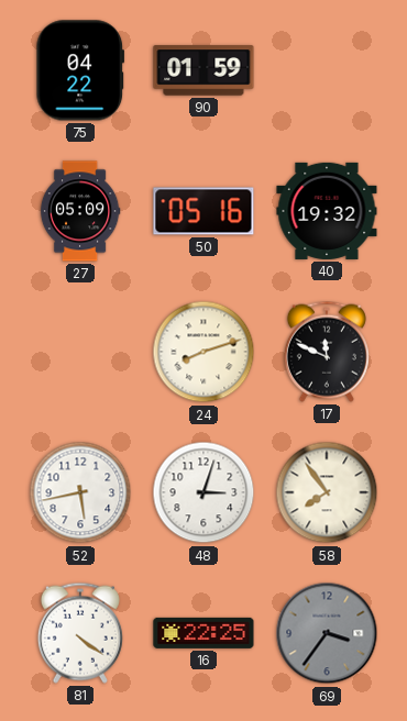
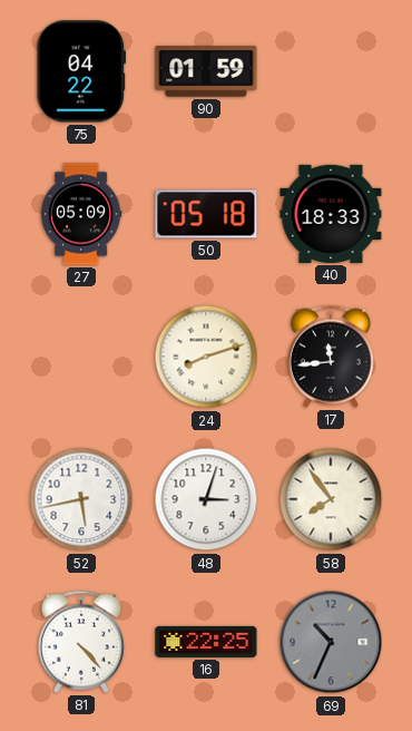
50: 05:16 -> 05:18
40: 19:32 -> 18:33
17: 11:49 -> 11:44
81: 4:21 -> 4:23
69: 3:36 -> 10:34
